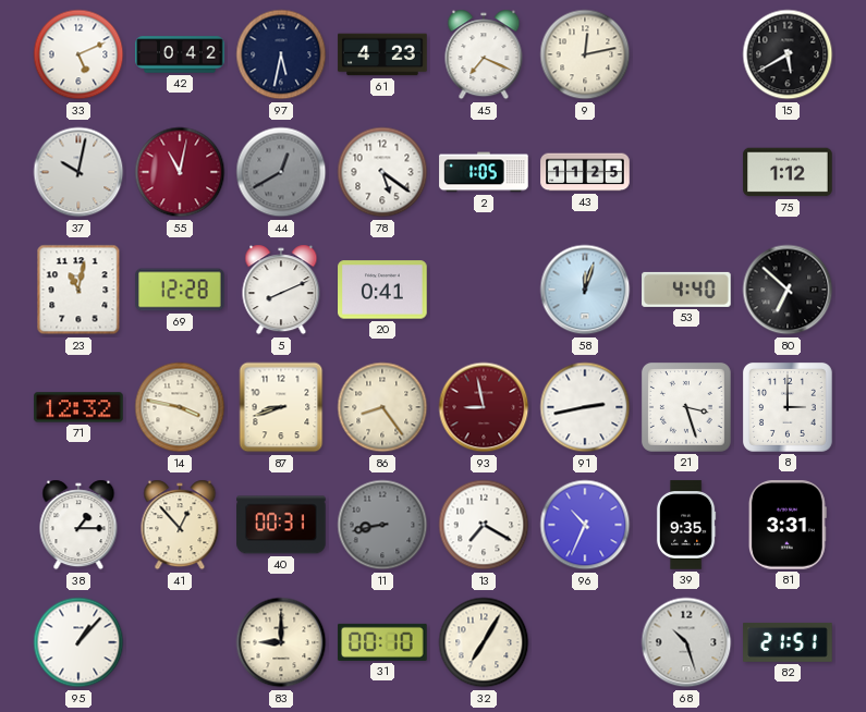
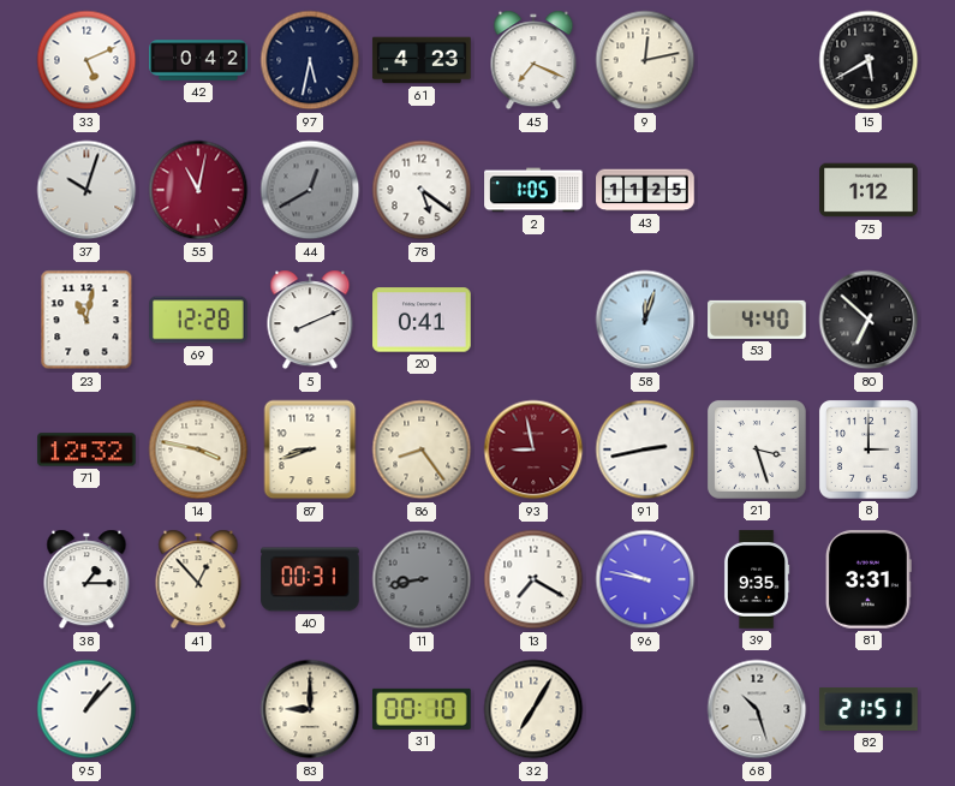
37: 10:02 -> 10:03
96: 10:34 -> 9:47
